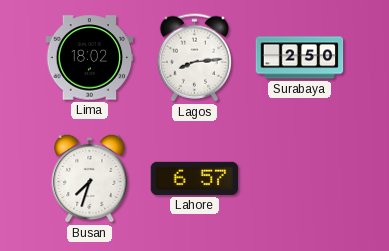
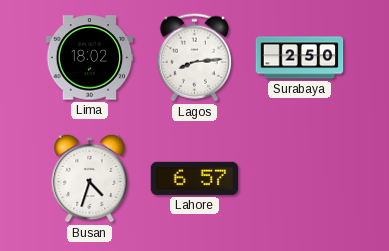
Busan: 7:33 -> 4:33
